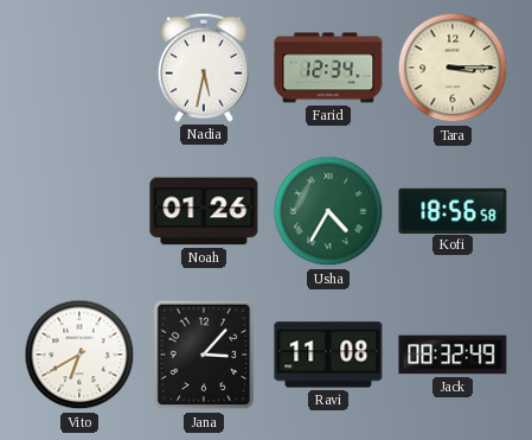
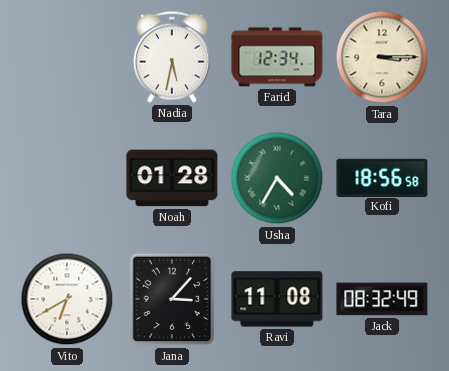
Noah: 01:26 -> 01:28
